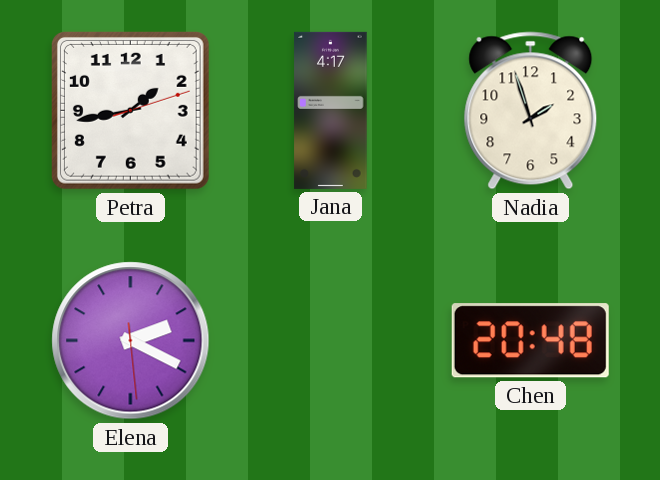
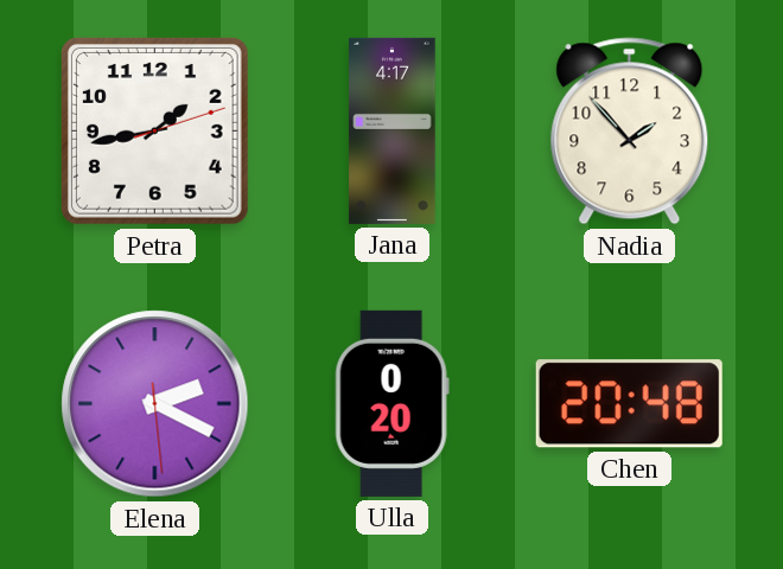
Nadia: 1:57 -> 1:53
Ulla: none -> 0:20
